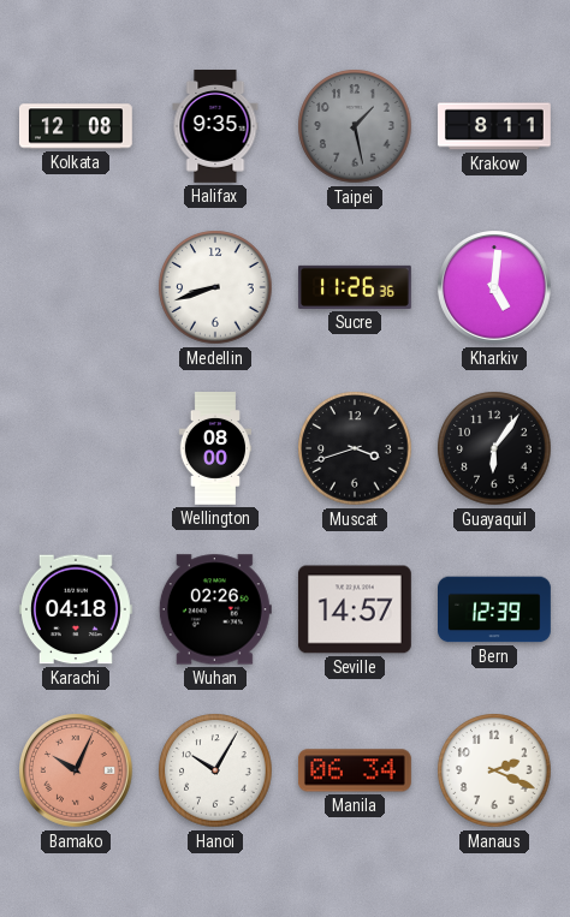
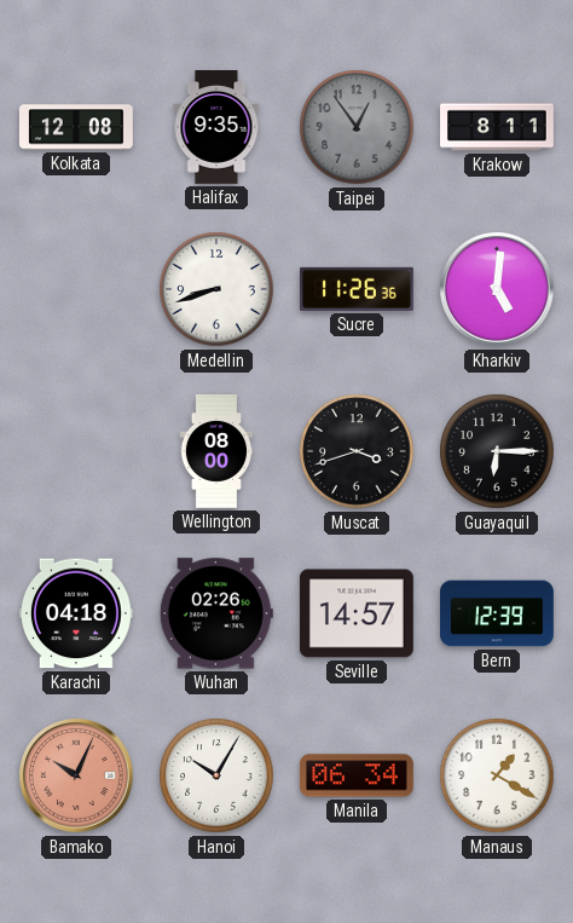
Taipei: 1:28 -> 12:54
Guayaquil: 6:06 -> 6:15
Manaus: 2:19 -> 1:20
